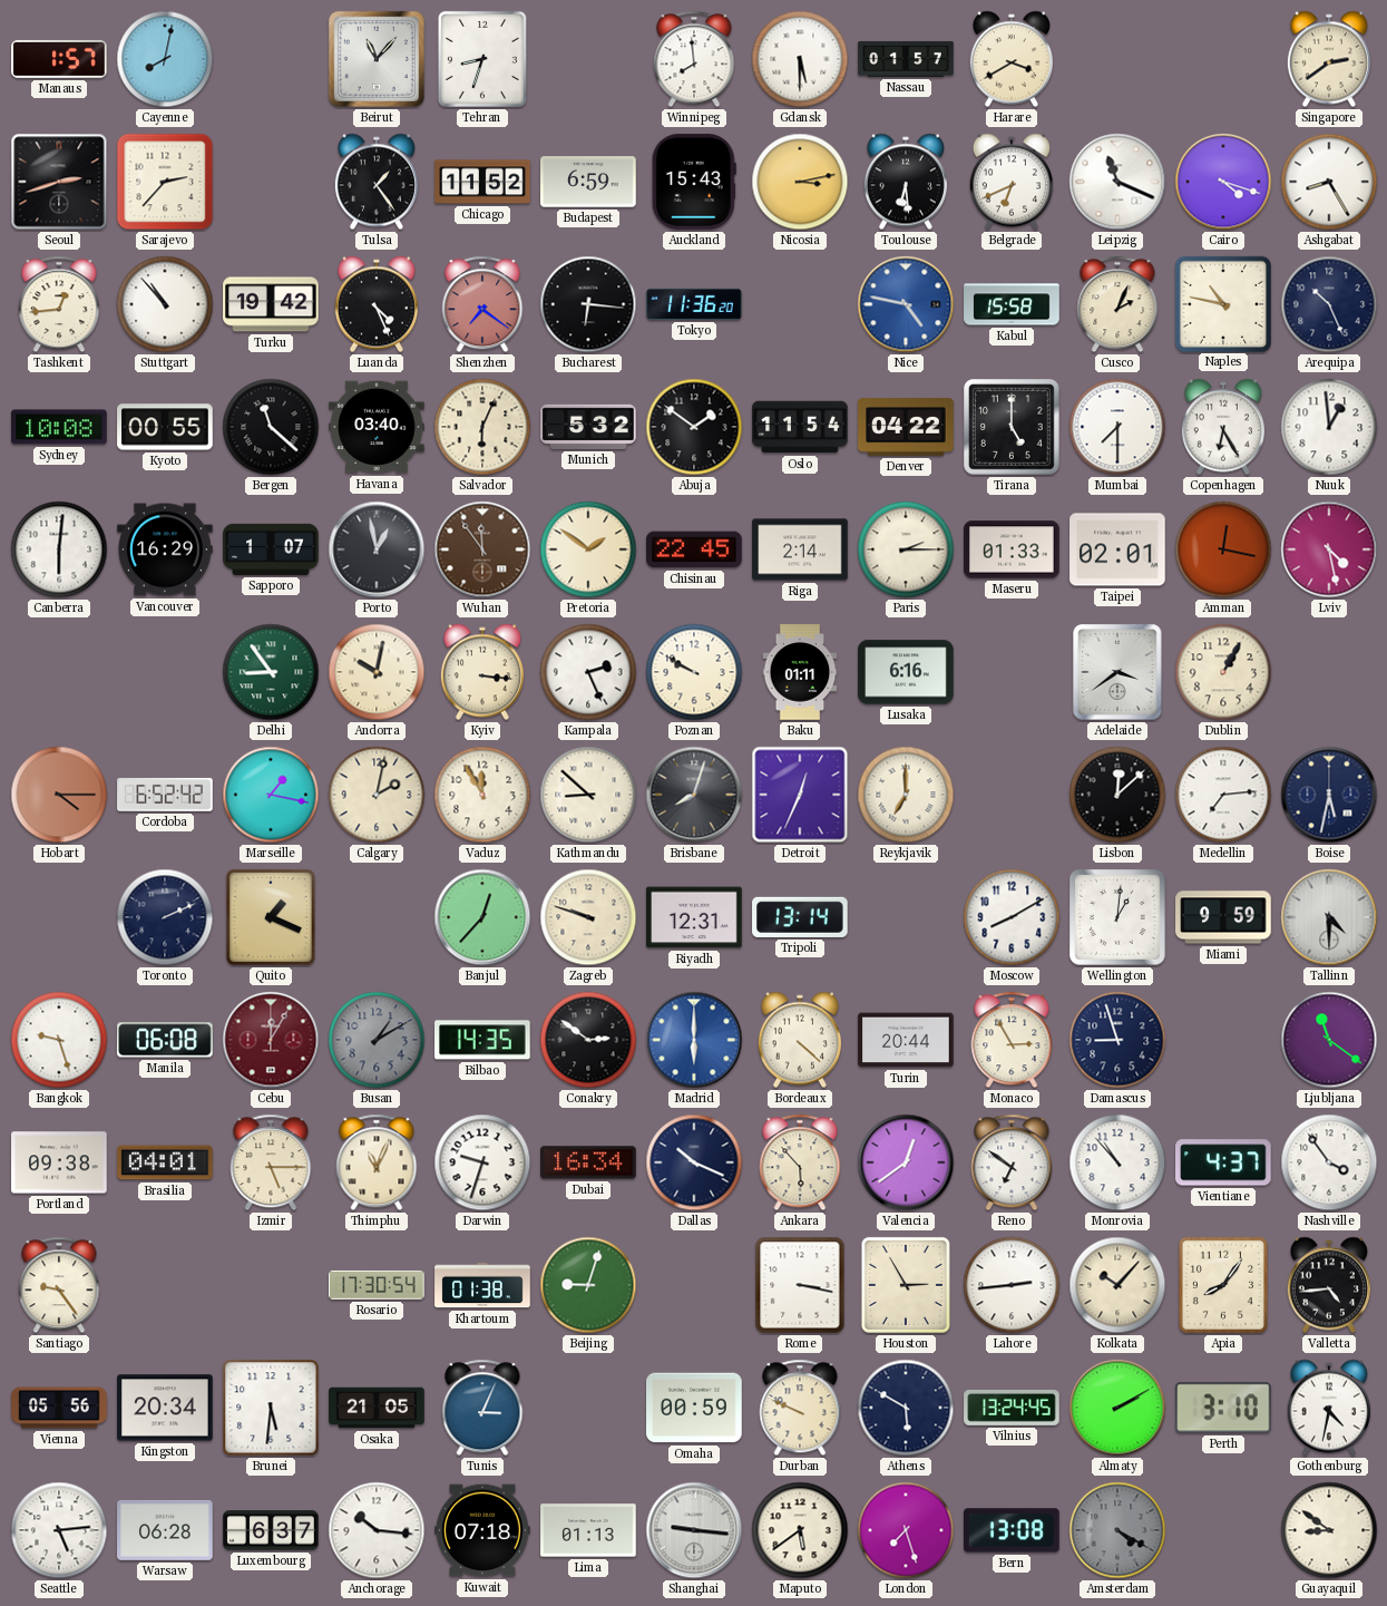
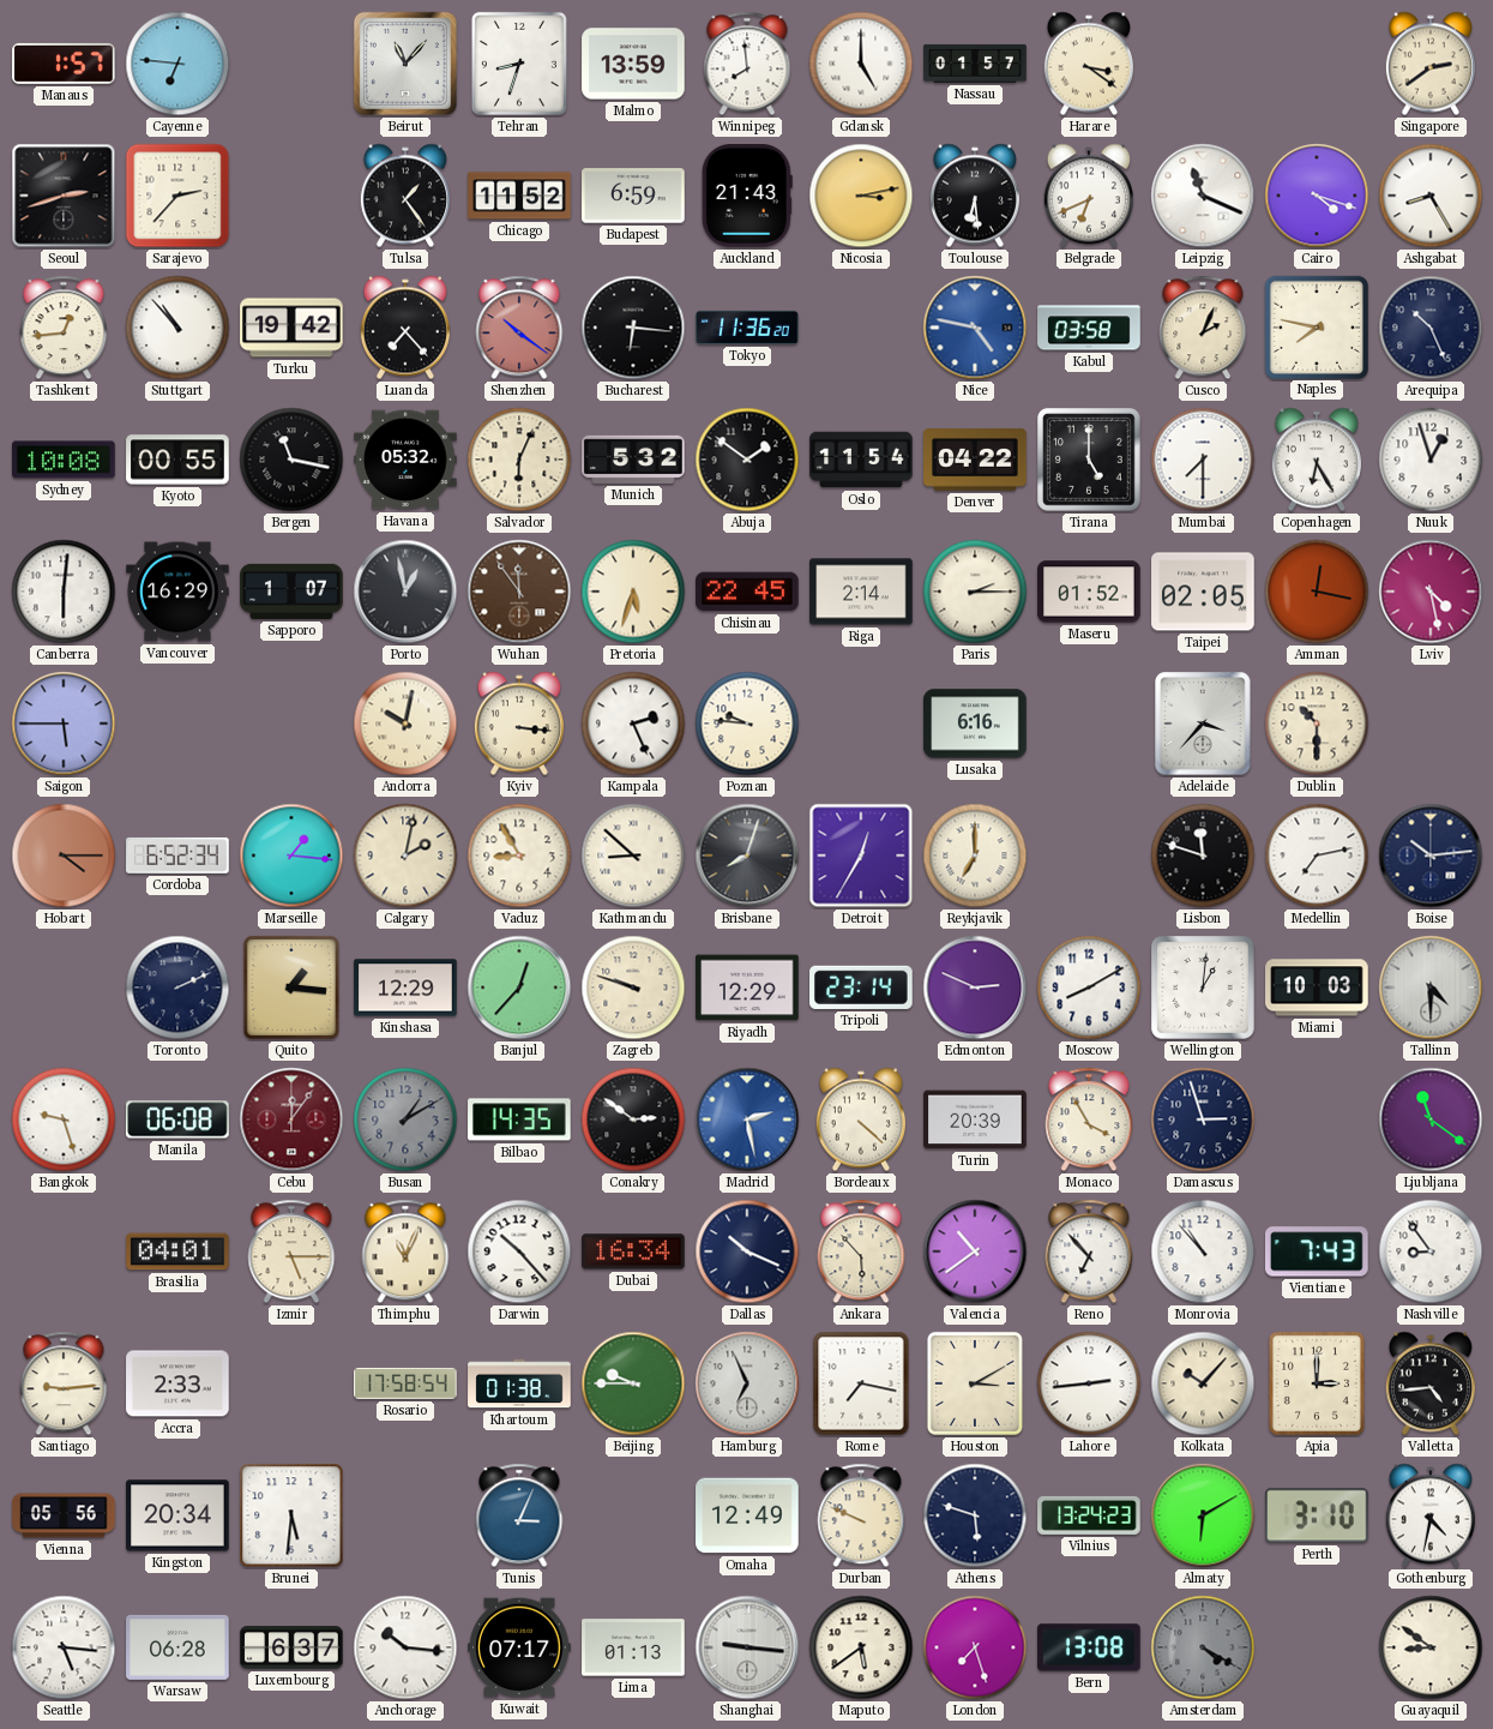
Cayenne: 8:02 -> 6:46
Malmo: none -> 13:59
Gdansk: 5:30 -> 5:00
Harare: 3:40 -> 3:21
Auckland: 15:43 -> 21:43
Luanda: 4:26 -> 7:23
Shenzhen: 7:21 -> 10:21
Kabul: 15:58 -> 03:58
Naples: 10:47 -> 7:47
Bergen: 11:22 -> 11:17
Havana: 03:40 -> 05:32
Nuuk: 12:59 -> 12:57
Pretoria: 1:51 -> 5:33
Maseru: 01:33 -> 01:52
Taipei: 02:01 -> 02:05
Saigon: none -> 5:45
Delhi: 8:54 -> none
Poznan: 9:50 -> 9:46
Baku: 01:11 -> none
Adelaide: 3:39 -> 3:37
Dublin: 1:05 -> 10:30
Cordoba: 6:52:42 -> 6:52:34
Marseille: 1:17 -> 1:16
Vaduz: 11:55 -> 8:55
Detroit: 12:34 -> 12:35
Lisbon: 12:08 -> 11:48
Medellin: 7:14 -> 7:13
Boise: 5:32 -> 10:14
Quito: 1:19 -> 1:16
Kinshasa: none -> 12:29
Riyadh: 12:31 -> 12:29
Tripoli: 13:14 -> 23:14
Edmonton: none -> 2:49
Miami: 9:59 -> 10:03
Cebu: 12:05 -> 12:06
Madrid: 6:00 -> 2:28
Turin: 20:44 -> 20:39
Monaco: 2:55 -> 3:55
Damascus: 8:57 -> 2:57
Portland: 09:38 -> none
Darwin: 9:33 -> 10:23
Valencia: 12:39 -> 10:39
Reno: 6:51 -> 6:53
Vientiane: 4:37 -> 7:43
Nashville: 3:54 -> 8:54
Santiago: 9:24 -> 9:14
Accra: none -> 2:33
Rosario: 17:30 -> 17:58
Beijing: 9:03 -> 9:45
Hamburg: none -> 6:56
Rome: 3:17 -> 7:17
Houston: 2:55 -> 3:10
Apia: 8:06 -> 3:00
Osaka: 21:05 -> none
Omaha: 00:59 -> 12:49
Athens: 5:50 -> 5:48
Vilnius: 13:24:45 -> 13:24:23
Almaty: 2:10 -> 6:10
Seattle: 5:14 -> 5:16
Kuwait: 07:18 -> 07:17
